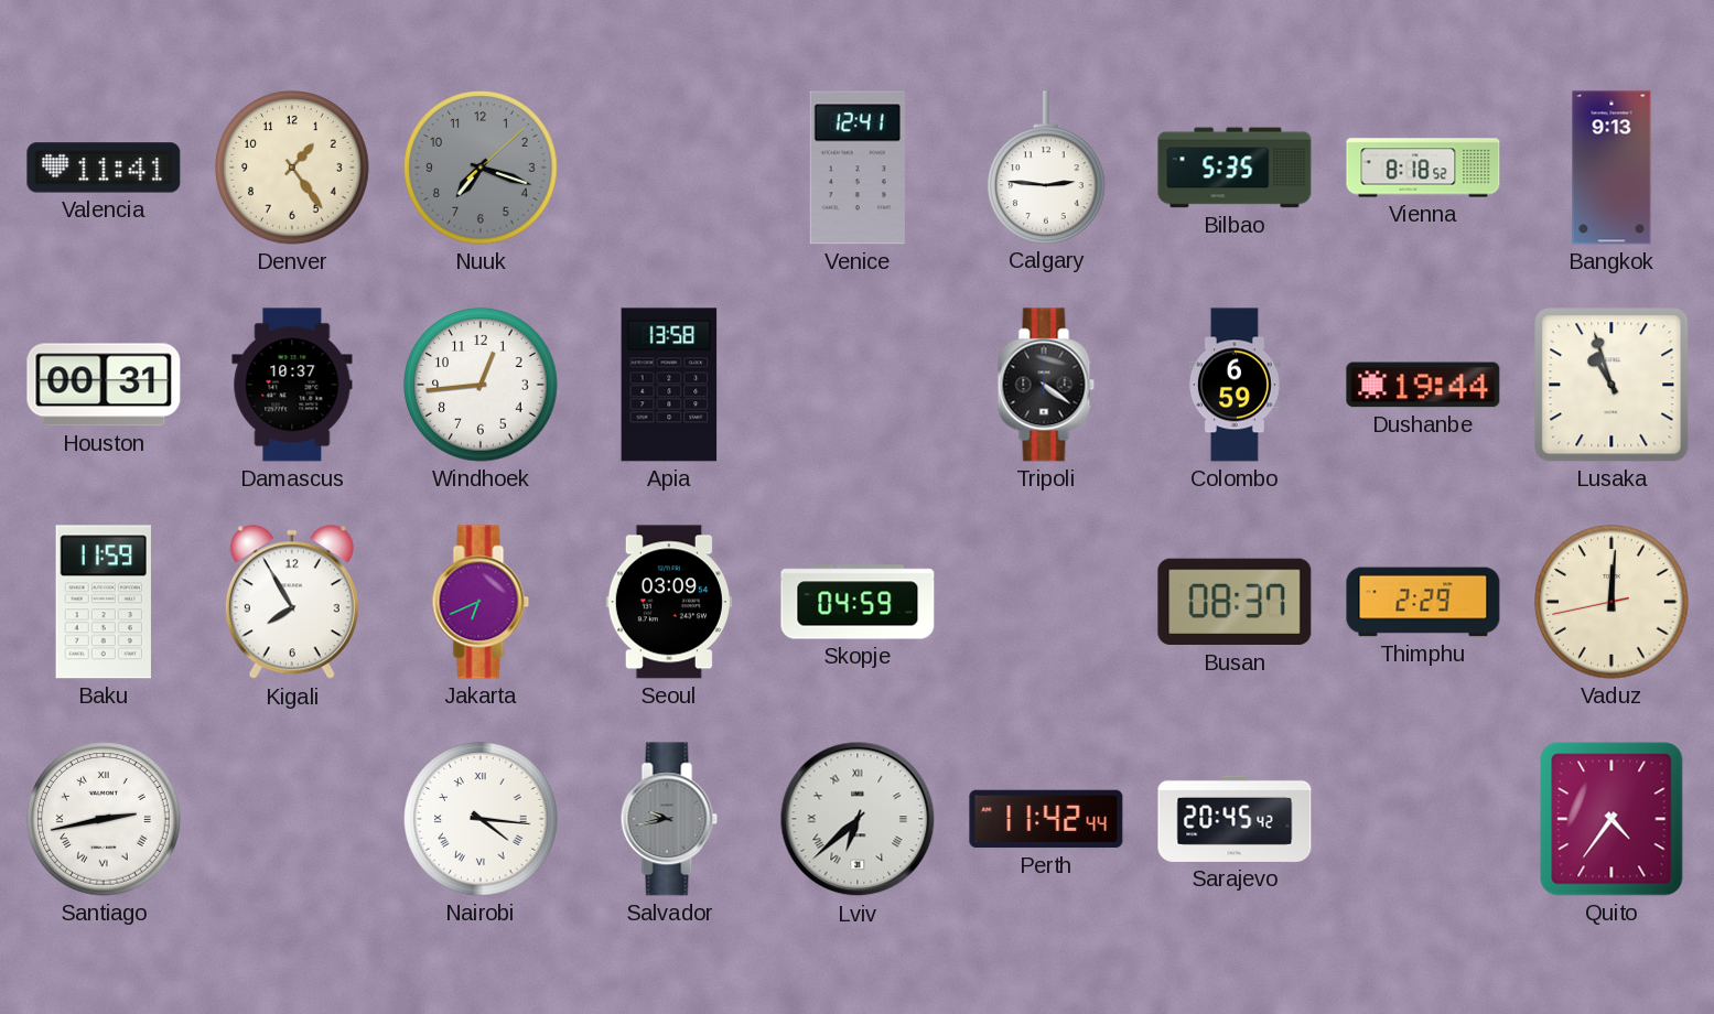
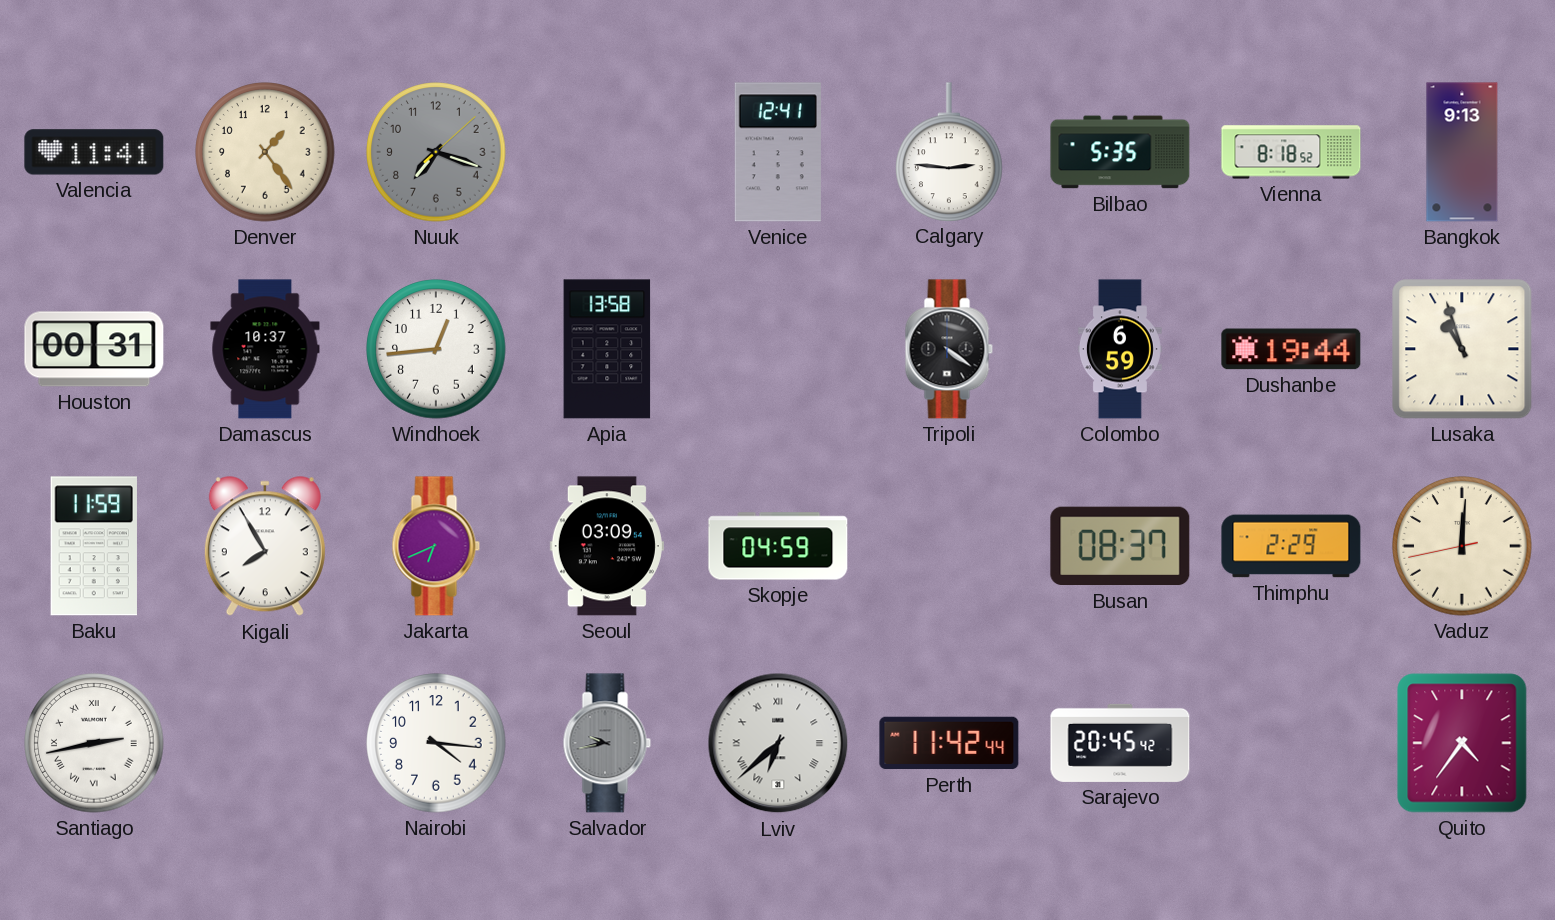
Nairobi numerals: Roman -> Arabic
